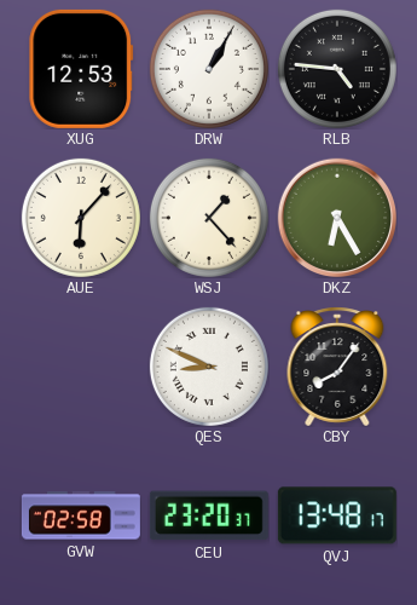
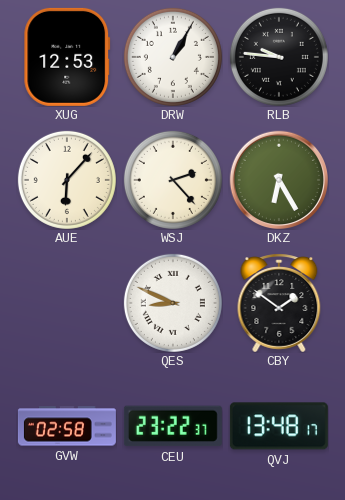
RLB: 4:46 -> 9:46
WSJ: 1:23 -> 2:23
CBY: 8:06 -> 1:51
CEU: 23:20 -> 23:22
